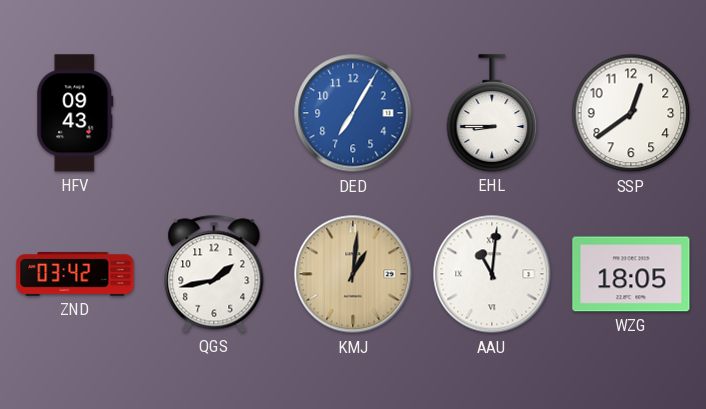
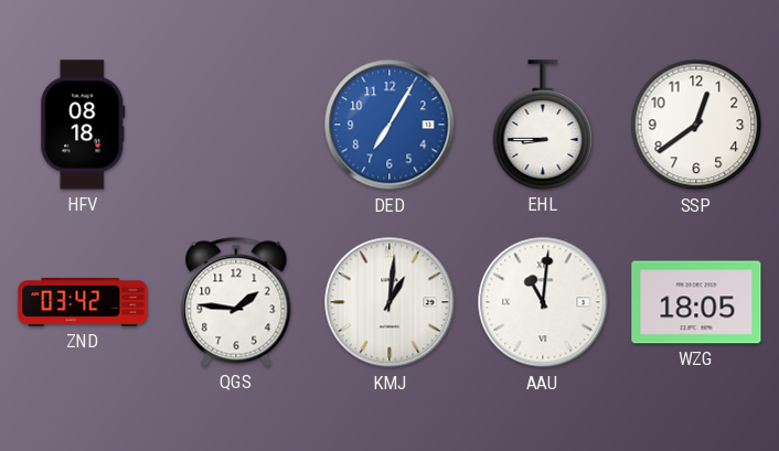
HFV: 09:43 -> 08:18
QGS: 1:43 -> 1:46
KMJ dial: champagne -> white
